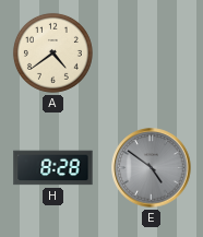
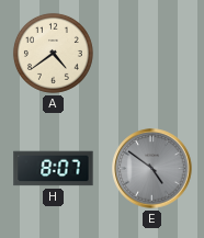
H: 8:28 -> 8:07
